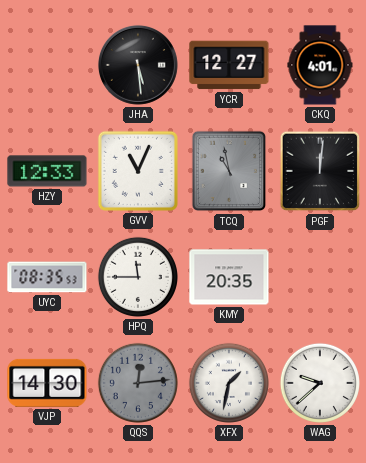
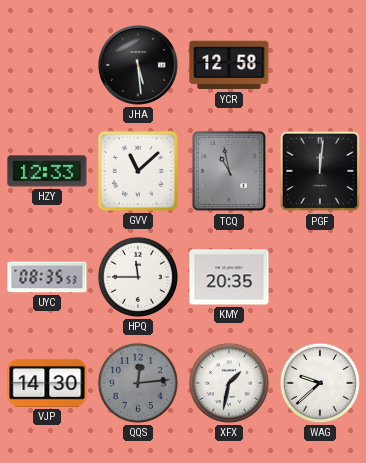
YCR: 12:27 -> 12:58
CKQ: 4:01 -> none
GVV: 11:04 -> 11:08
